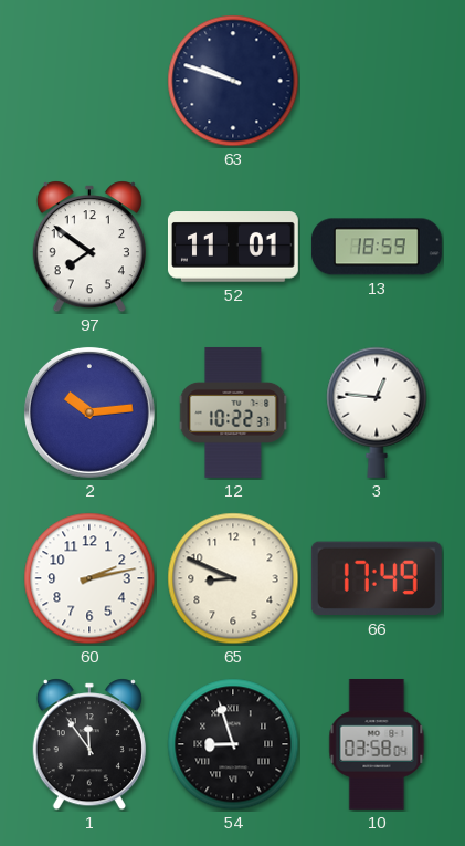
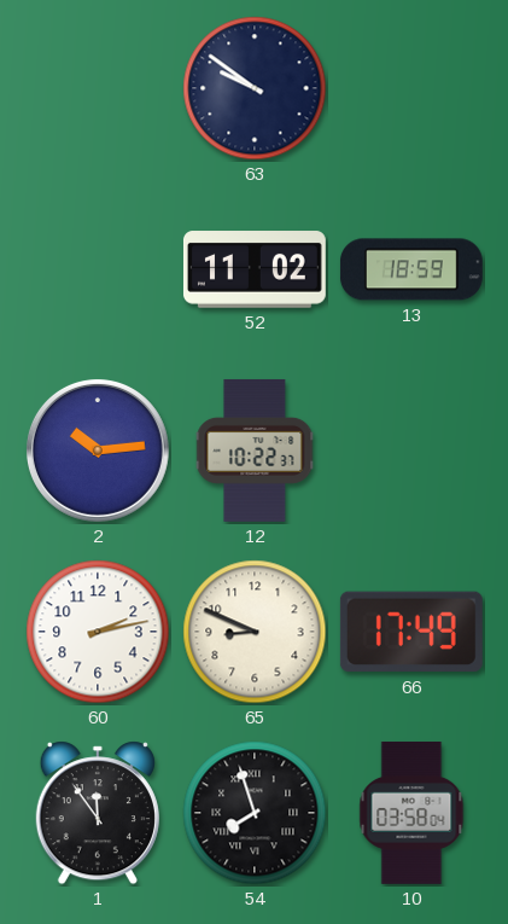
63: 9:48 -> 9:51
97: 7:51 -> none
52: 11:01 -> 11:02
3: 12:46 -> none
54: 8:57 -> 7:57
